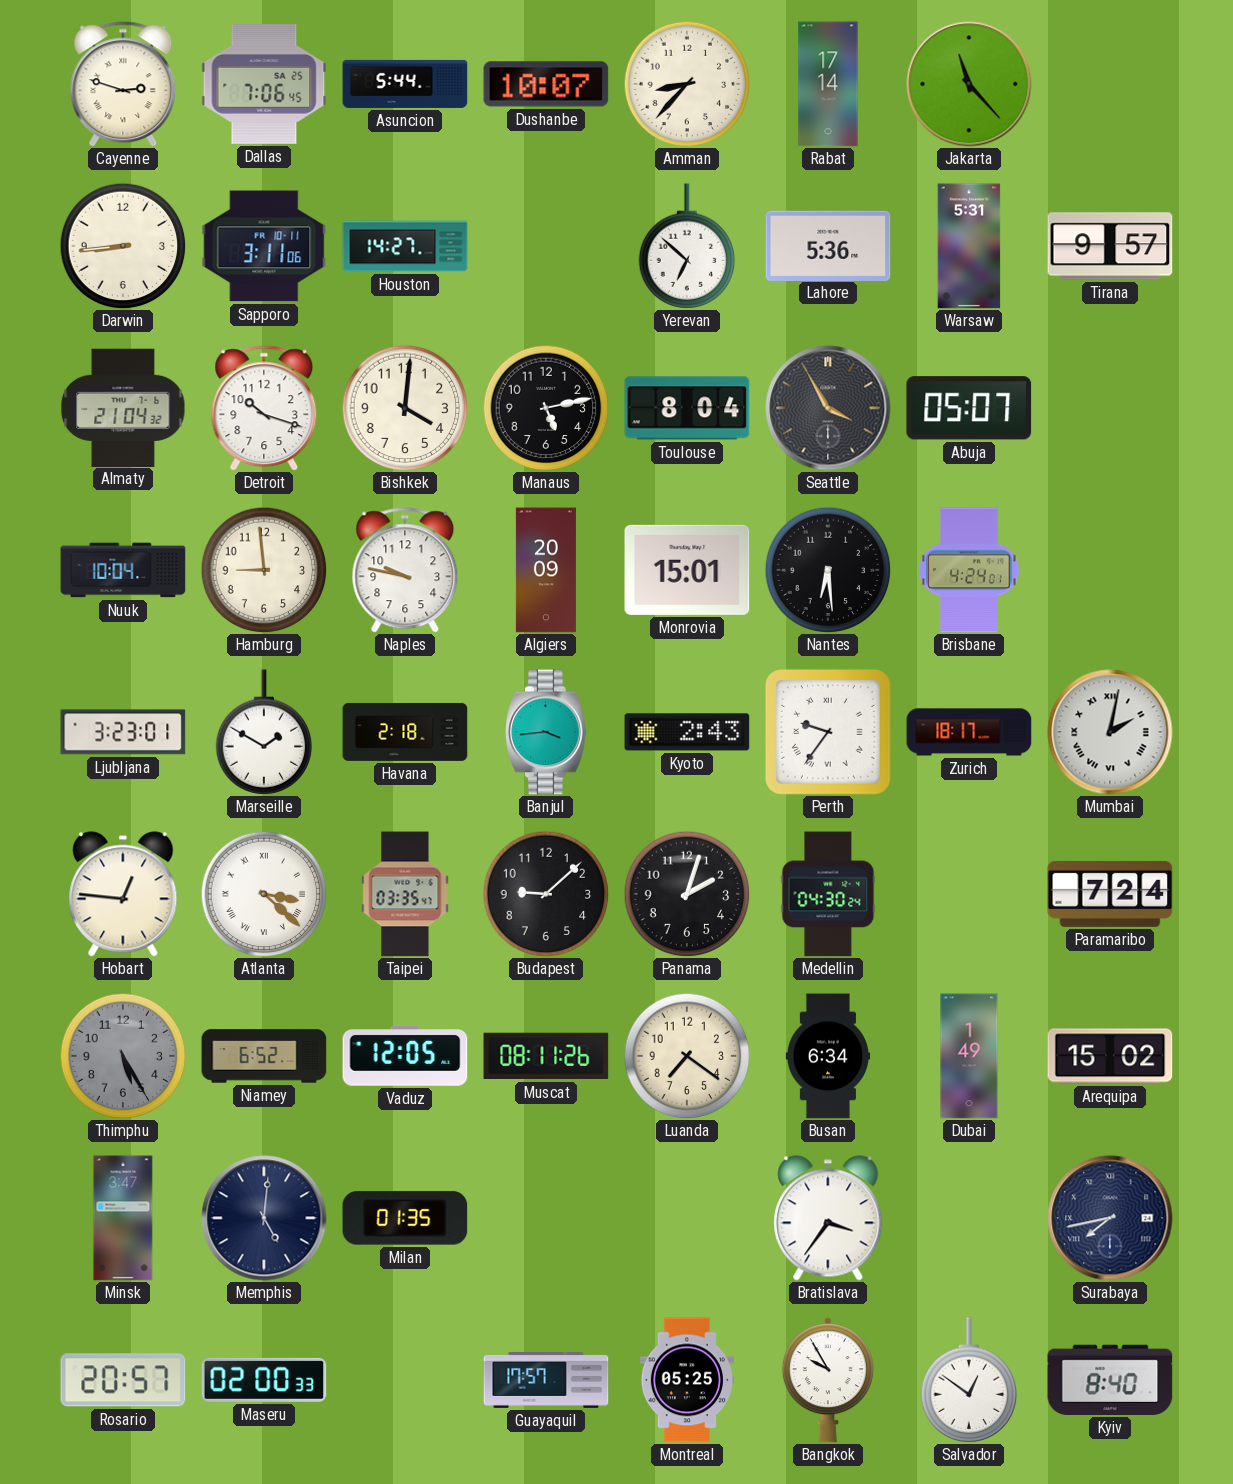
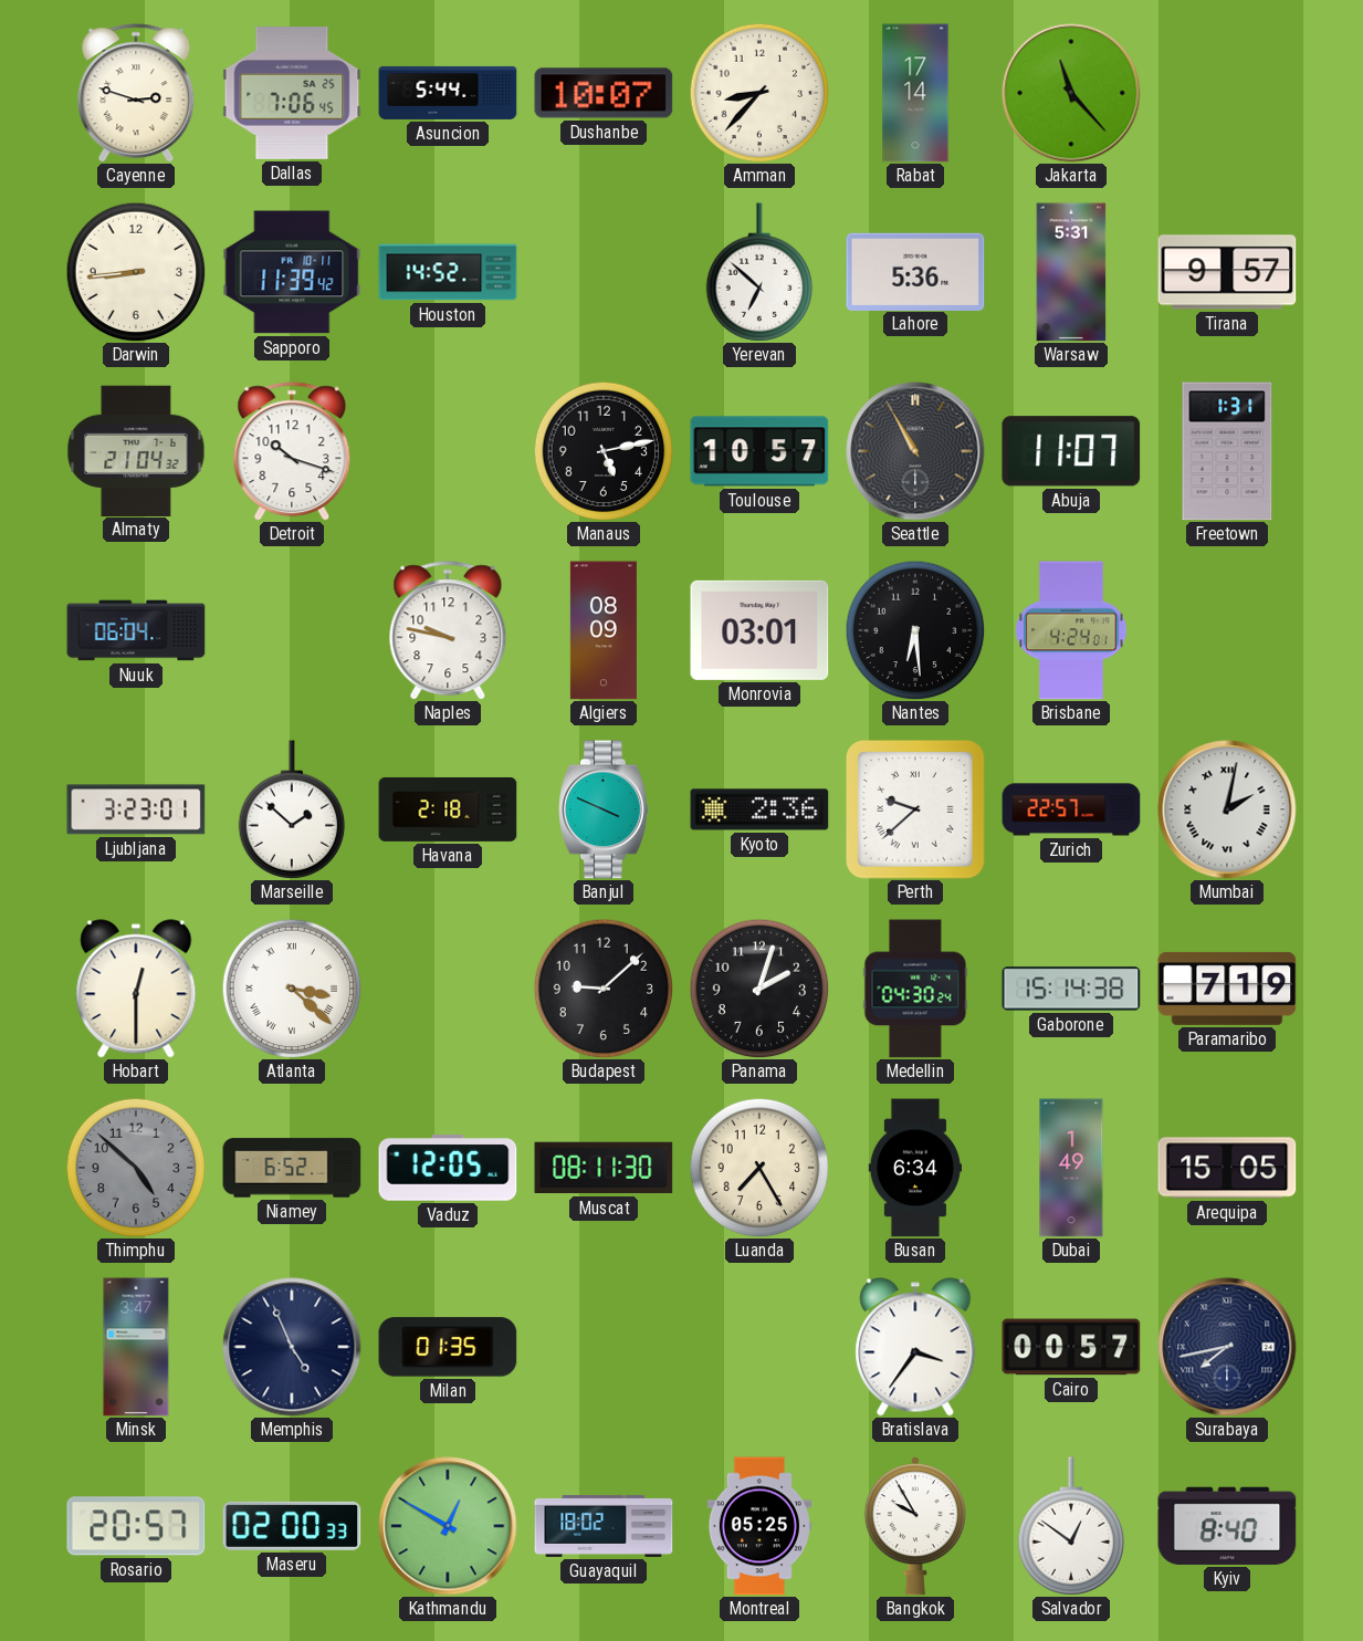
Sapporo: 3:11 -> 11:39
Houston: 14:27 -> 14:52
Bishkek: 4:01 -> none
Toulouse: 8:04 -> 10:57
Seattle: 3:55 -> 10:55
Abuja: 05:07 -> 11:07
Freetown: none -> 1:31
Nuuk: 10:04 -> 06:04
Hamburg: 8:59 -> none
Algiers: 20:09 -> 08:09
Monrovia: 15:01 -> 03:01
Marseille: 1:50 -> 1:52
Banjul: 3:44 -> 3:49
Kyoto: 2:43 -> 2:36
Perth: 9:36 -> 9:38
Zurich: 18:17 -> 22:57
Hobart: 12:46 -> 12:30
Taipei: 03:35 -> none
Gaborone: none -> 15:14
Paramaribo: 7:24 -> 7:19
Thimphu: 5:25 -> 4:52
Muscat: 08:11:26 -> 08:11:30
Luanda: 7:21 -> 7:25
Arequipa: 15:02 -> 15:05
Memphis: 5:01 -> 4:56
Cairo: none -> 00:57
Kathmandu: none -> 12:50
Guayaquil: 17:57 -> 18:02
